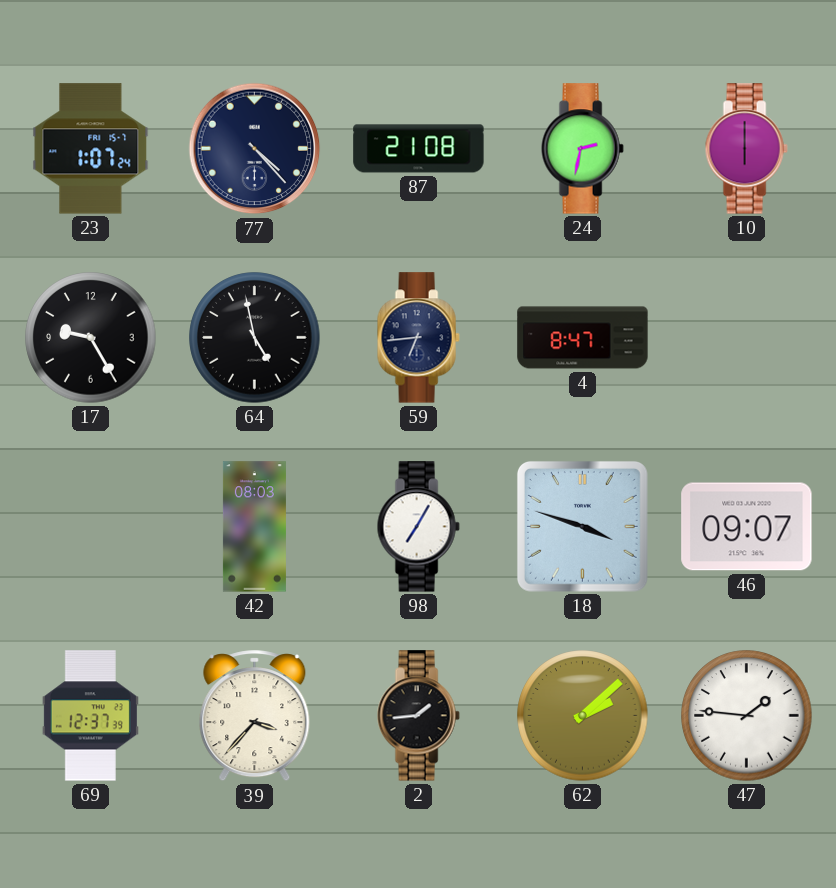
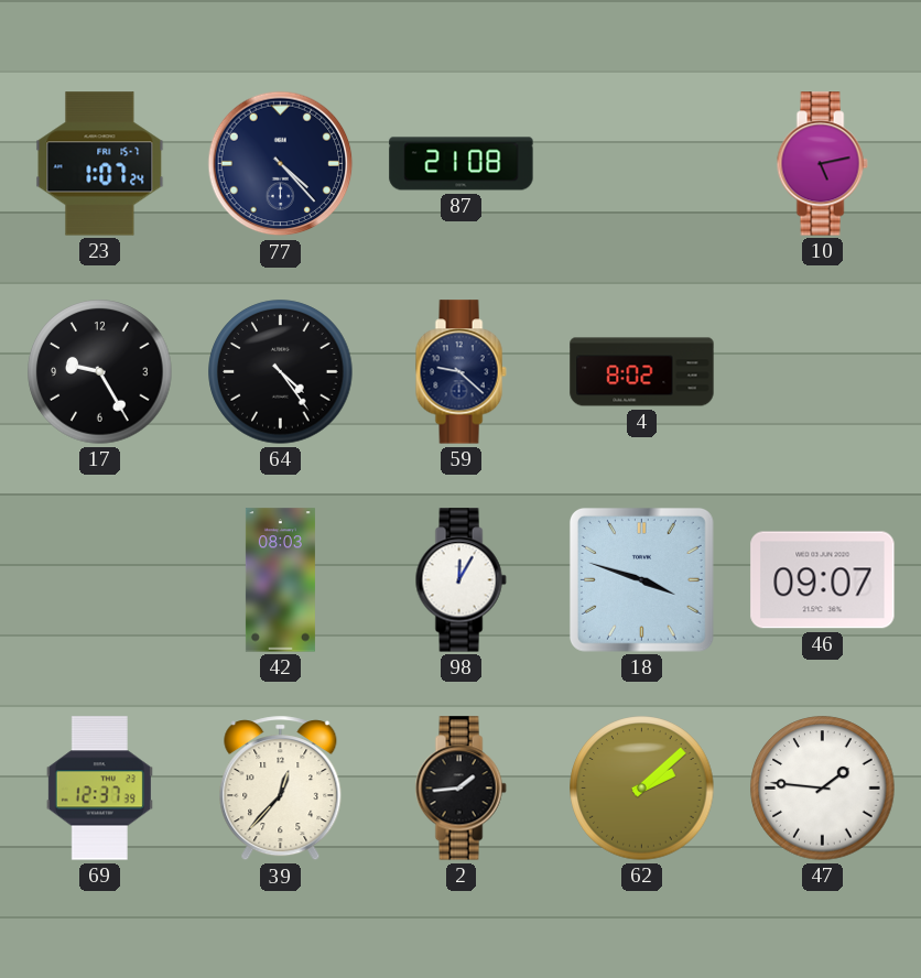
24: 2:32 -> none
10: 6:00 -> 5:13
64: 4:58 -> 4:24
59: 6:44 -> 9:22
4: 8:47 -> 8:02
98: 7:05 -> 12:05
39: 3:37 -> 12:37
